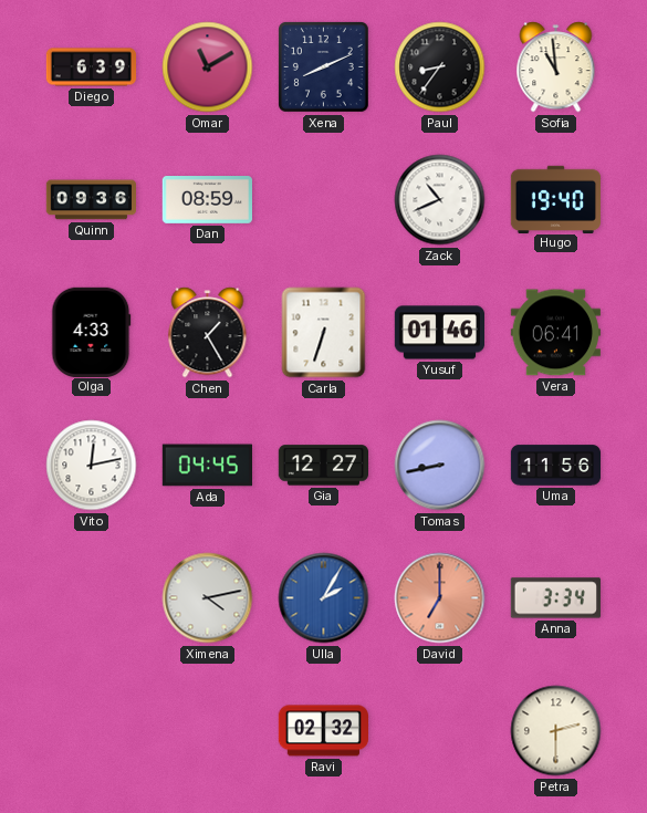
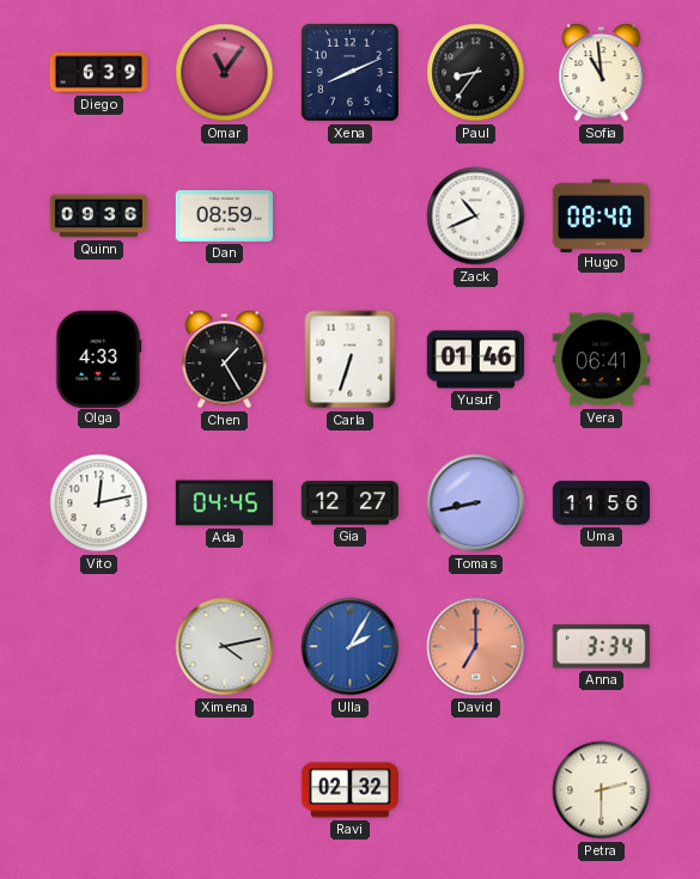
Omar: 11:10 -> 11:06
Hugo: 19:40 -> 08:40
